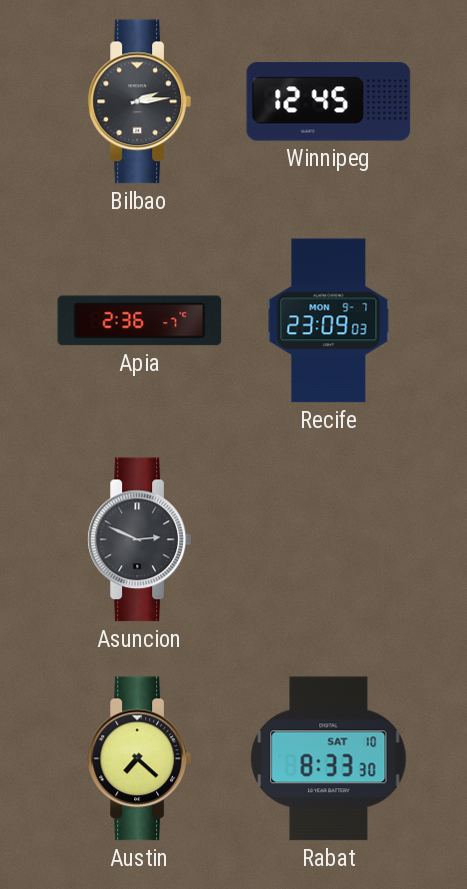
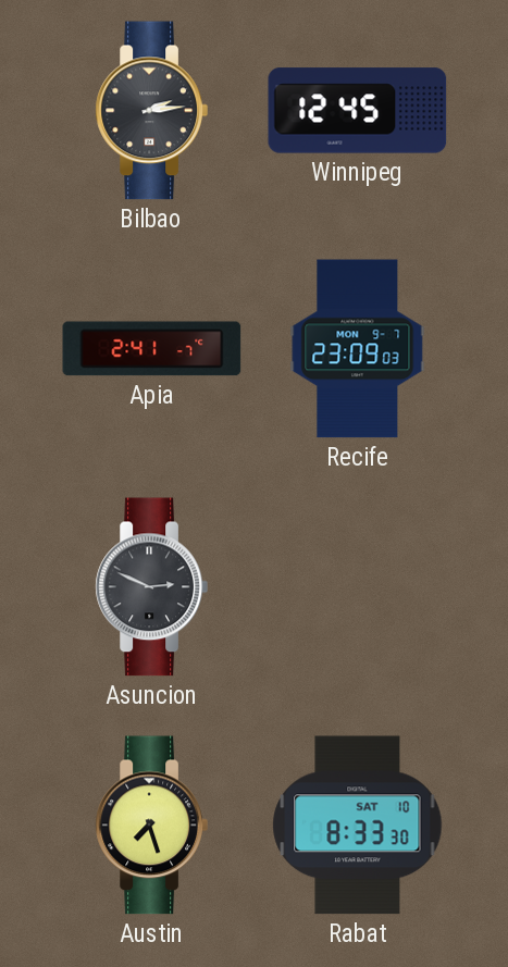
Apia: 2:36 -> 2:41
Austin: 7:22 -> 7:27
